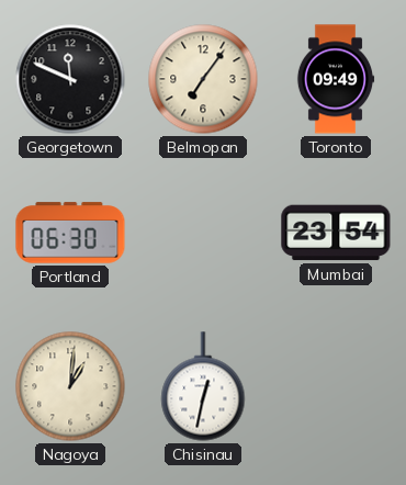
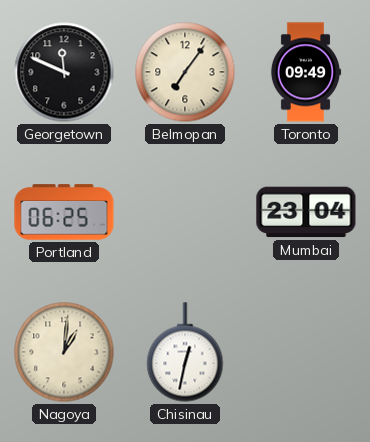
Portland: 06:30 -> 06:25
Mumbai: 23:54 -> 23:04
